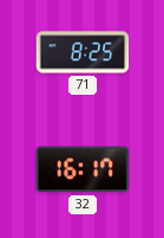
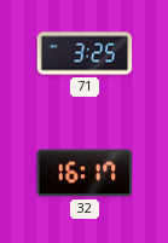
71: 8:25 -> 3:25
